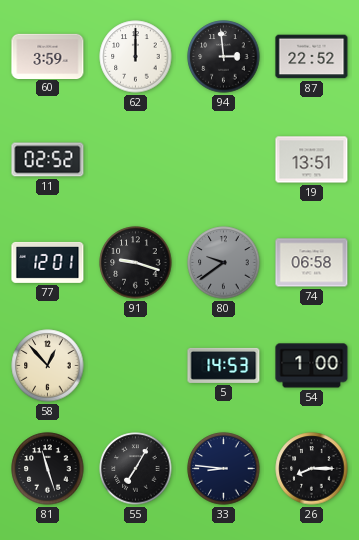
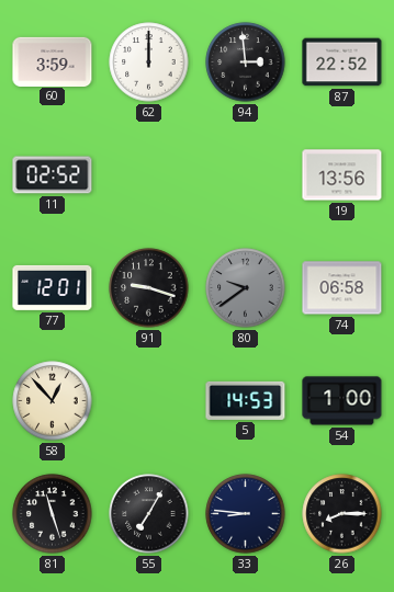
19: 13:51 -> 13:56
